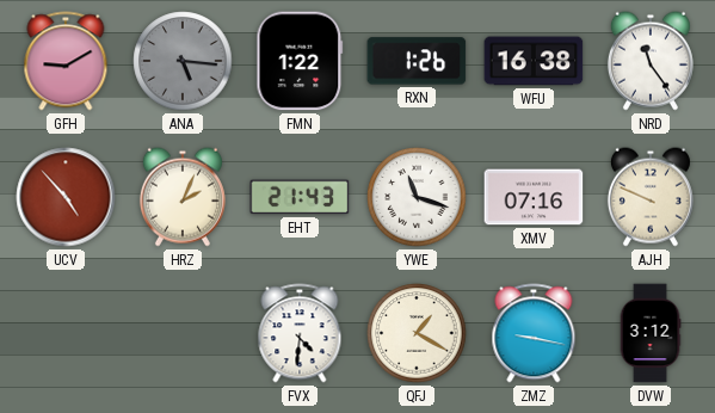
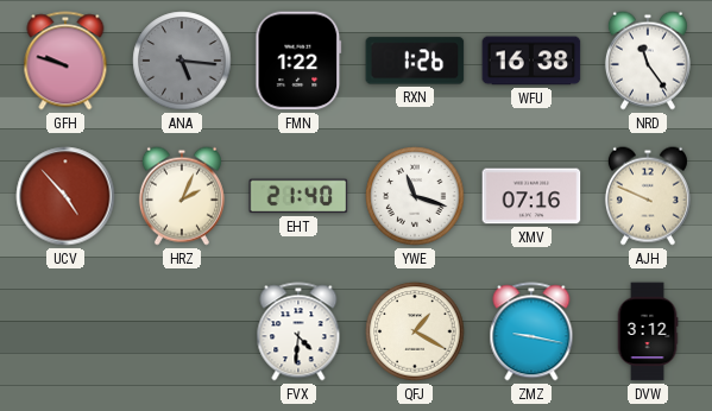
GFH: 9:10 -> 9:48
EHT: 21:43 -> 21:40
